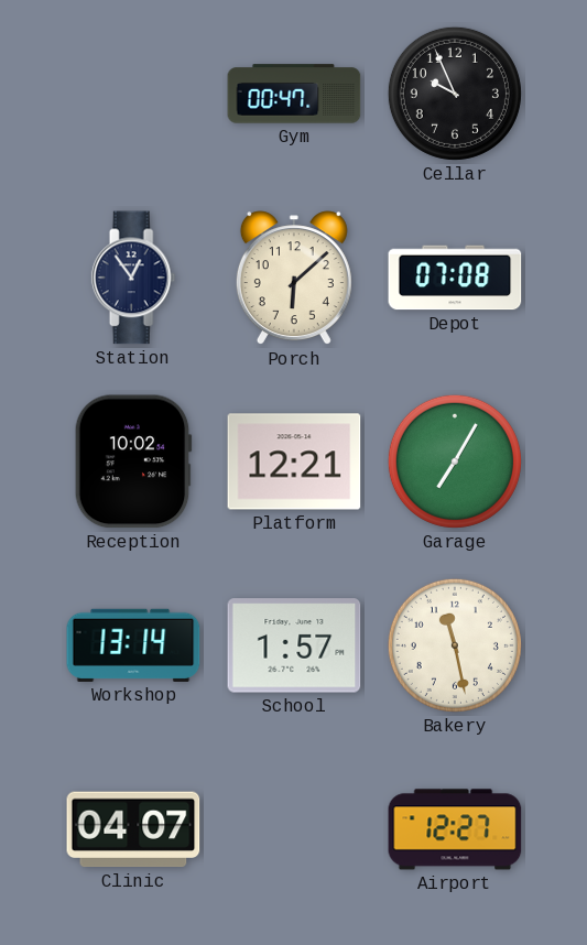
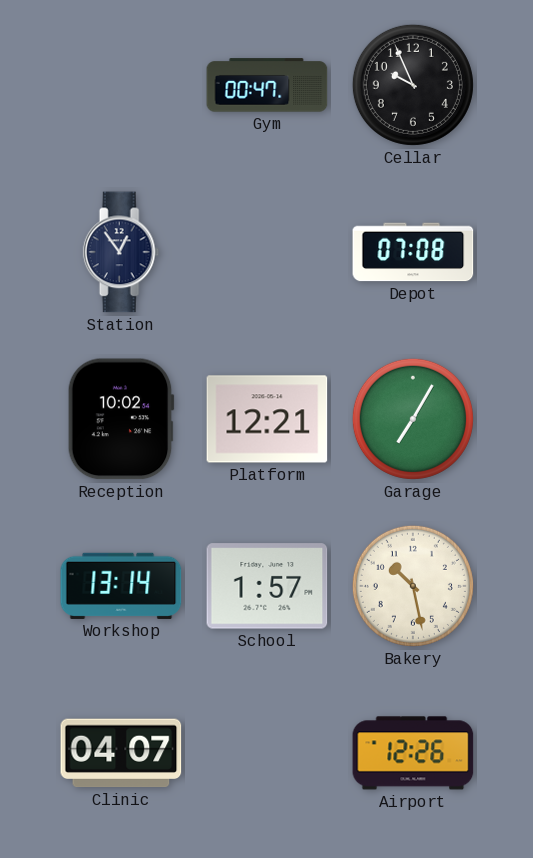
Porch: 6:08 -> none
Bakery: 11:28 -> 10:28
Airport: 12:27 -> 12:26
